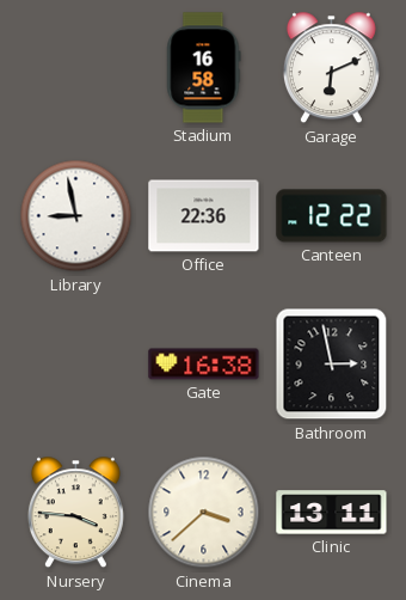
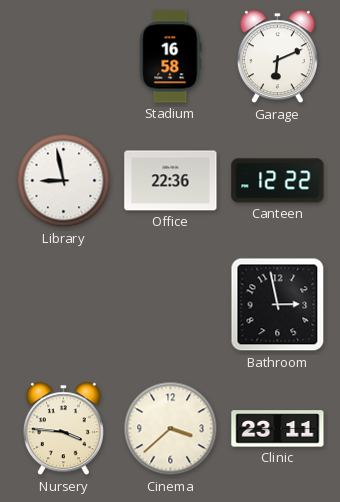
Gate: 16:38 -> none
Clinic: 13:11 -> 23:11
